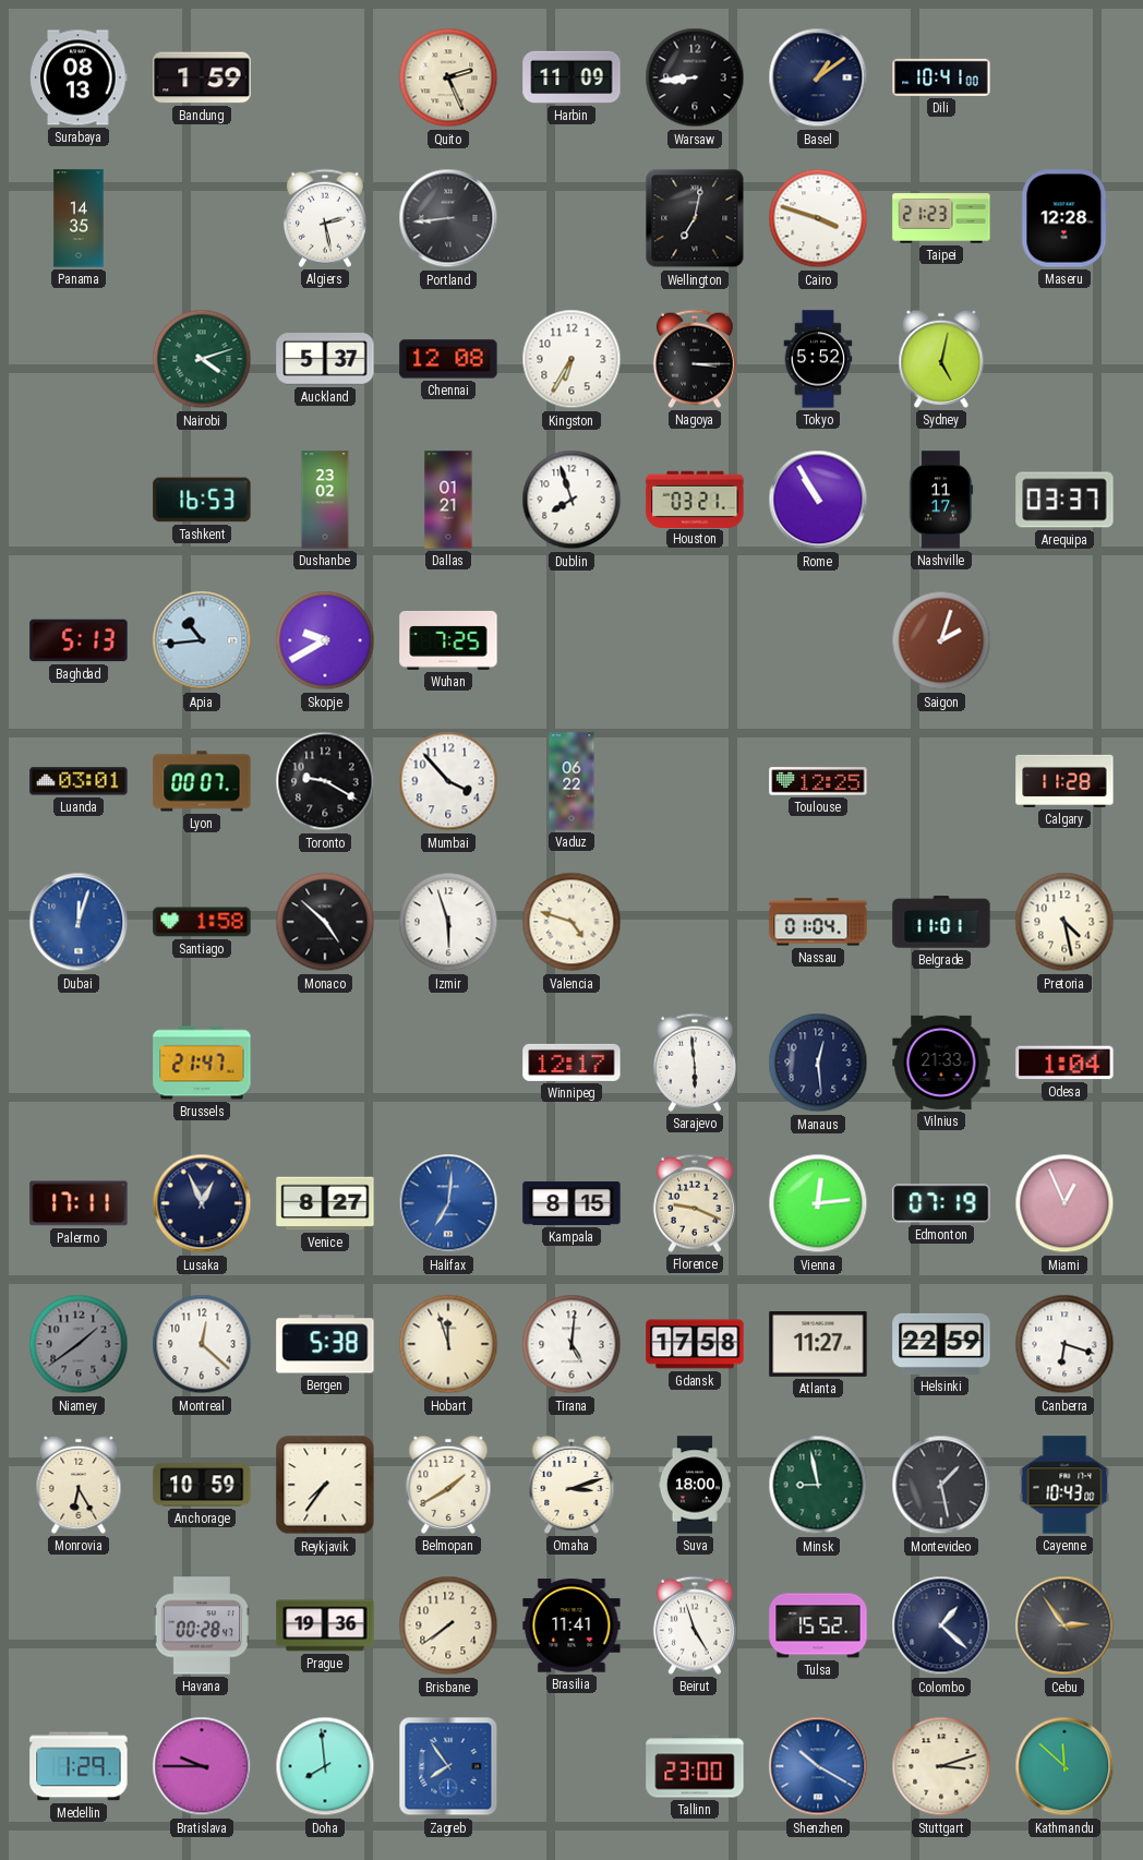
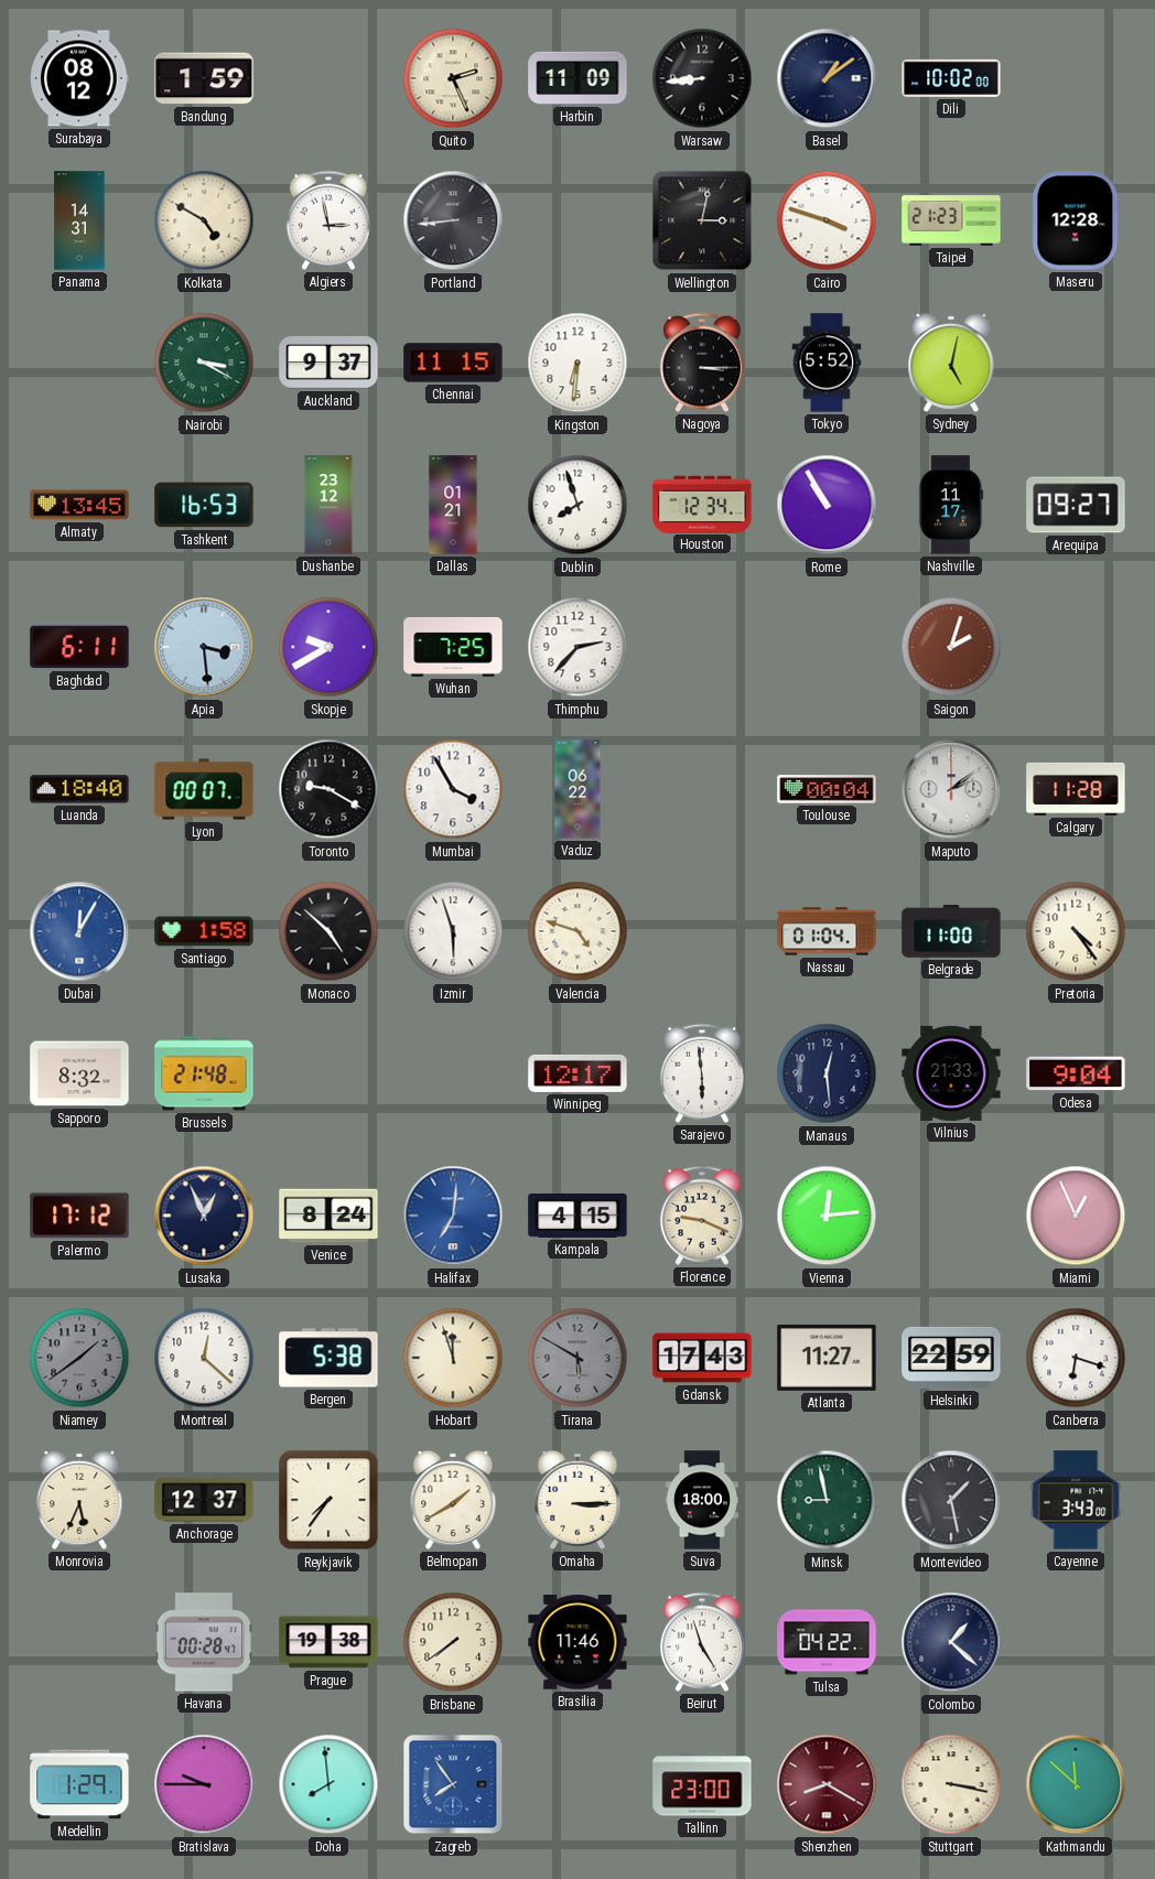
Surabaya: 08:13 -> 08:12
Dili: 10:41 -> 10:02
Panama: 14:35 -> 14:31
Kolkata: none -> 4:50
Algiers: 2:28 -> 2:58
Wellington: 7:02 -> 3:02
Nairobi: 4:12 -> 3:20
Auckland: 5:37 -> 9:37
Chennai: 12:08 -> 11:15
Kingston: 6:35 -> 6:31
Almaty: none -> 13:45
Dushanbe: 23:02 -> 23:12
Houston: 03:21 -> 12:34
Arequipa: 03:37 -> 09:27
Baghdad: 5:13 -> 6:11
Apia: 10:44 -> 3:29
Thimphu: none -> 2:37
Luanda: 03:01 -> 18:40
Mumbai: 3:53 -> 3:55
Toulouse: 12:25 -> 00:04
Maputo: none -> 2:09
Dubai: 12:03 -> 12:05
Belgrade: 11:01 -> 11:00
Pretoria: 4:28 -> 4:24
Sapporo: none -> 8:32
Brussels: 21:47 -> 21:48
Odesa: 1:04 -> 9:04
Palermo: 17:11 -> 17:12
Venice: 8:27 -> 8:24
Kampala: 8:15 -> 4:15
Edmonton: 07:19 -> none
Tirana: 5:01 -> 5:50
Tirana dial: white -> grey
Gdansk: 17:58 -> 17:43
Monrovia: 6:25 -> 5:34
Anchorage: 10:59 -> 12:37
Omaha: 3:12 -> 3:15
Cayenne: 10:43 -> 3:43
Prague: 19:36 -> 19:38
Brasilia: 11:41 -> 11:46
Tulsa: 15:52 -> 04:22
Cebu: 2:54 -> none
Shenzhen: 10:20 -> 8:20
Shenzhen dial: blue -> burgundy
Stuttgart: 3:12 -> 3:17
